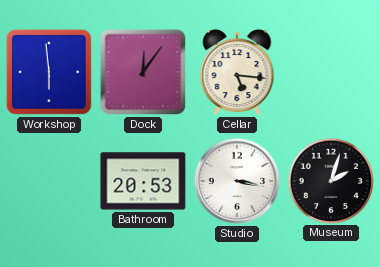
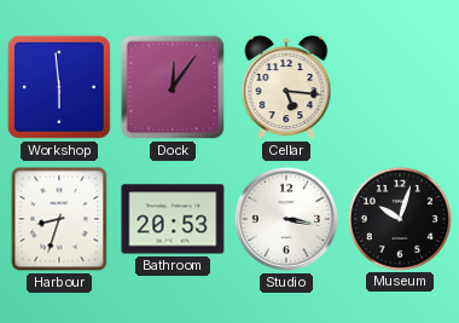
Harbour: none -> 8:33
Museum: 2:03 -> 10:03
